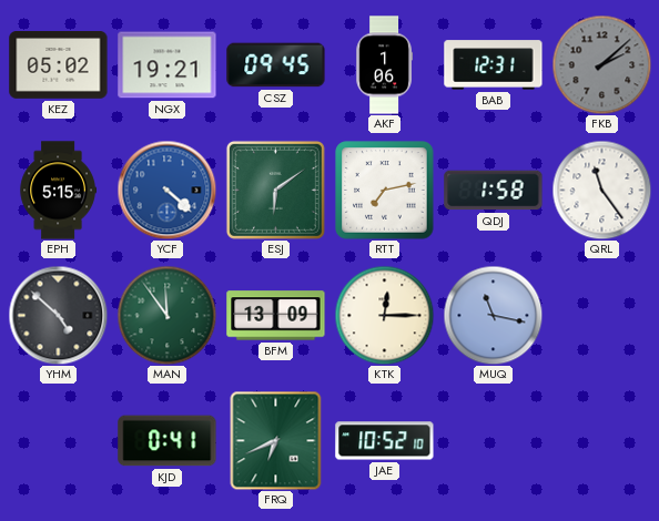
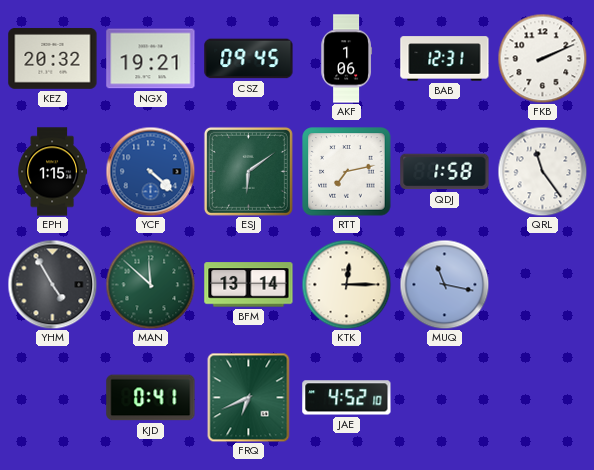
KEZ: 05:02 -> 20:32
FKB: 2:08 -> 2:11
FKB dial: grey -> white
EPH: 5:15 -> 1:15
YHM: 4:52 -> 4:55
MAN: 11:54 -> 11:52
BFM: 13:09 -> 13:14
JAE: 10:52 -> 4:52
